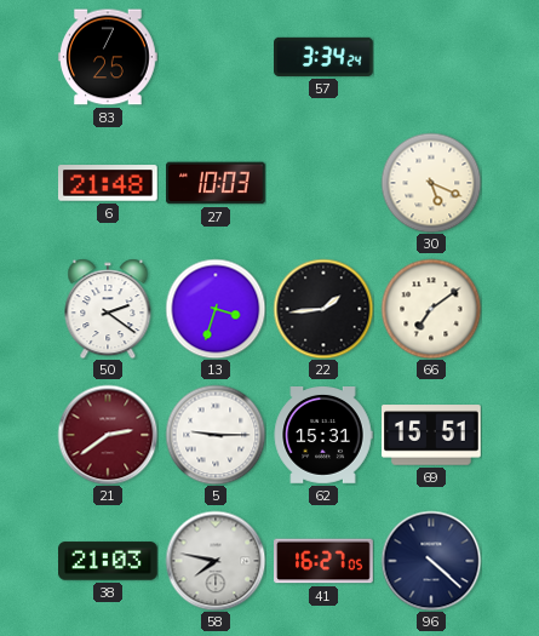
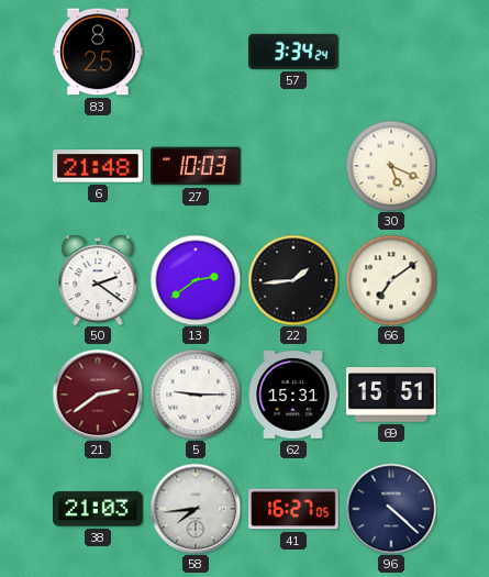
83: 7:25 -> 8:25
13: 3:33 -> 2:39
58: 7:47 -> 7:44
